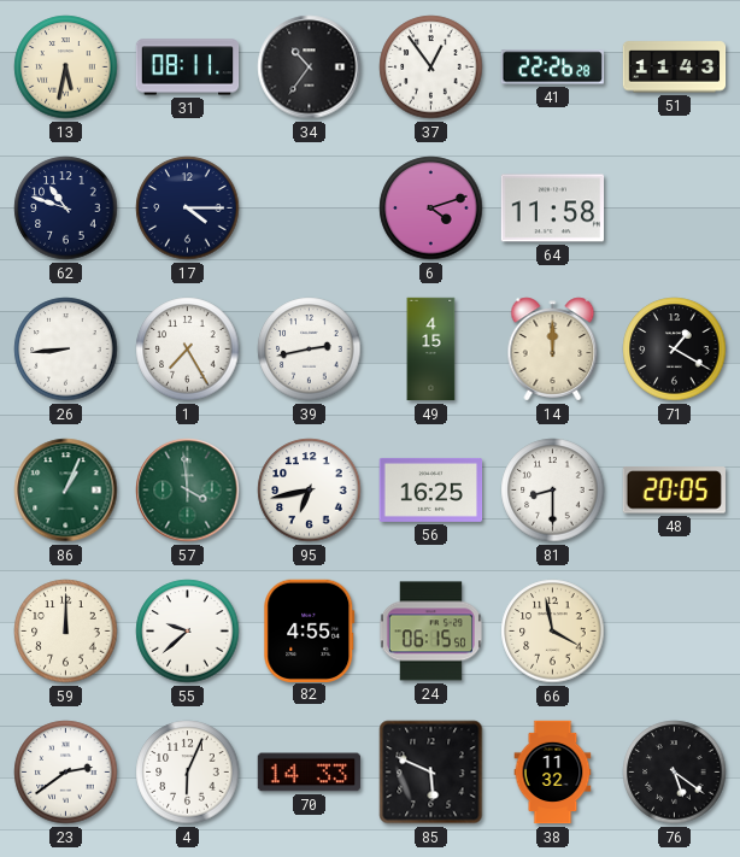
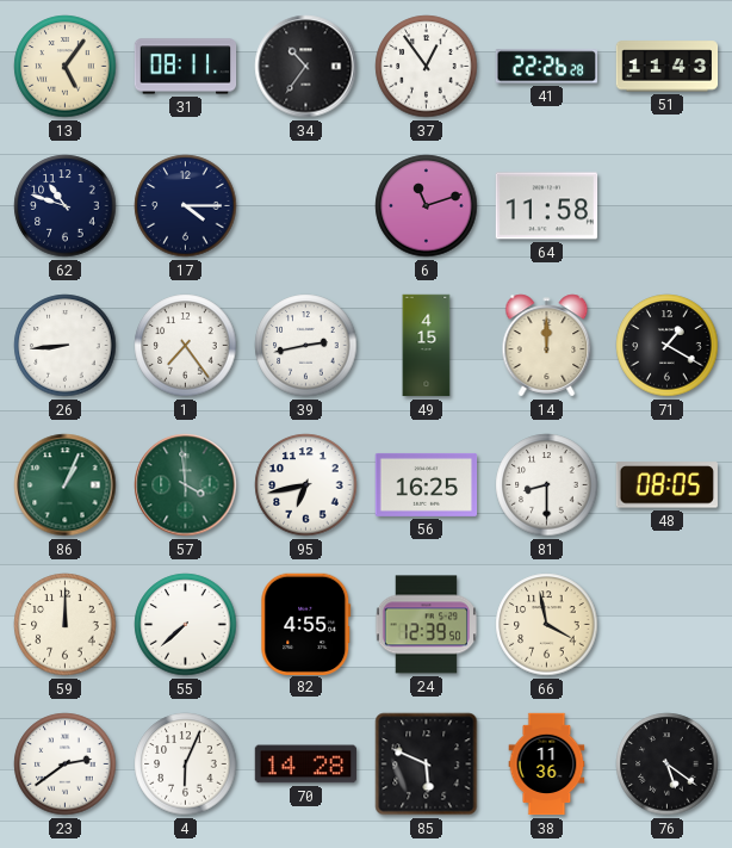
13: 5:32 -> 5:06
6: 4:12 -> 11:12
1: 7:25 -> 7:24
48: 20:05 -> 08:05
55: 9:38 -> 7:38
24: 06:15 -> 12:39
70: 14:33 -> 14:28
38: 11:32 -> 11:36
